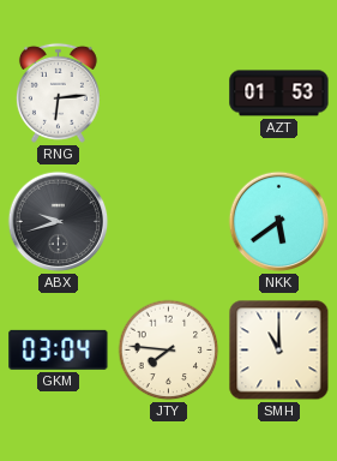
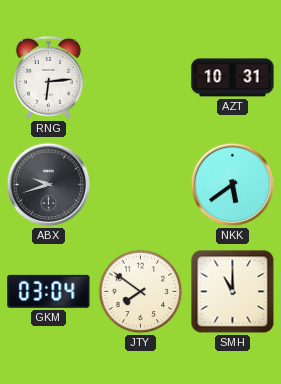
AZT: 01:53 -> 10:31
JTY: 7:46 -> 7:51
